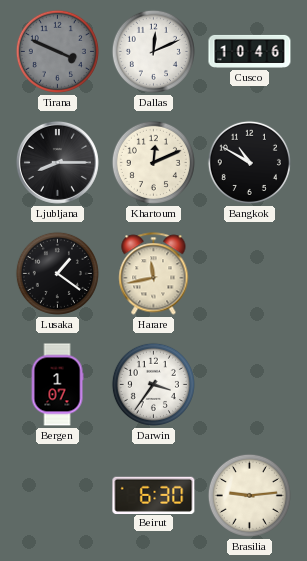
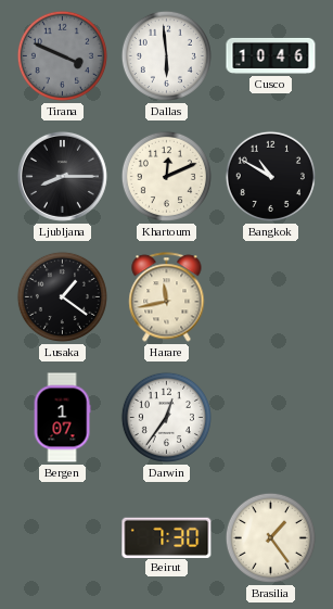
Dallas: 12:11 -> 5:59
Darwin: 3:36 -> 12:36
Beirut: 6:30 -> 7:30
Brasilia: 9:14 -> 1:24
